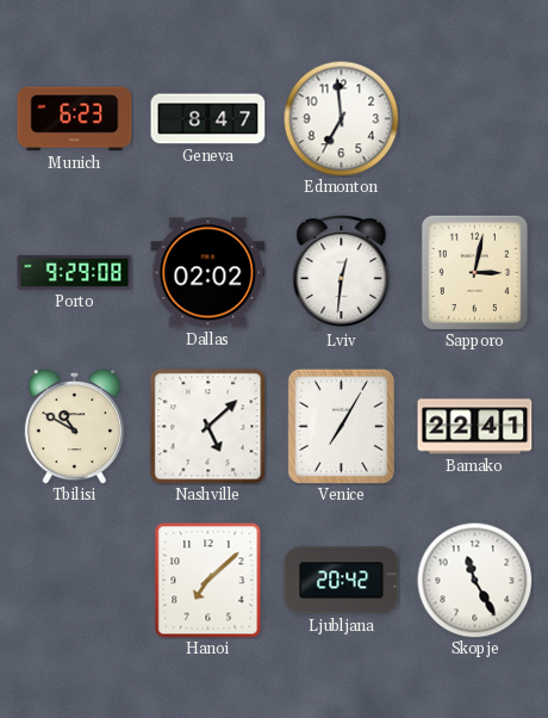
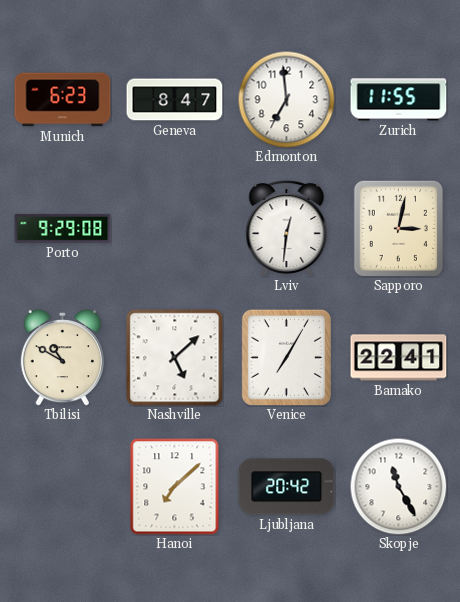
Zurich: none -> 11:55
Dallas: 02:02 -> none
